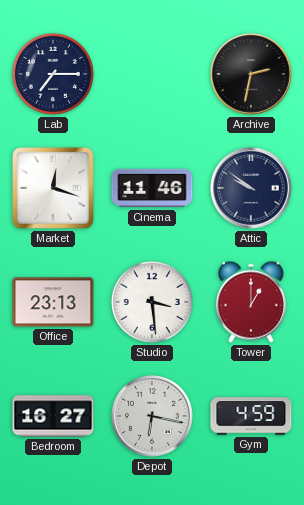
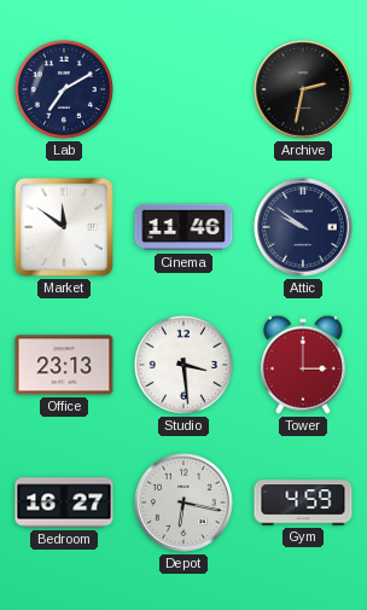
Lab: 7:15 -> 7:10
Market: 12:18 -> 11:51
Tower: 1:00 -> 3:00
